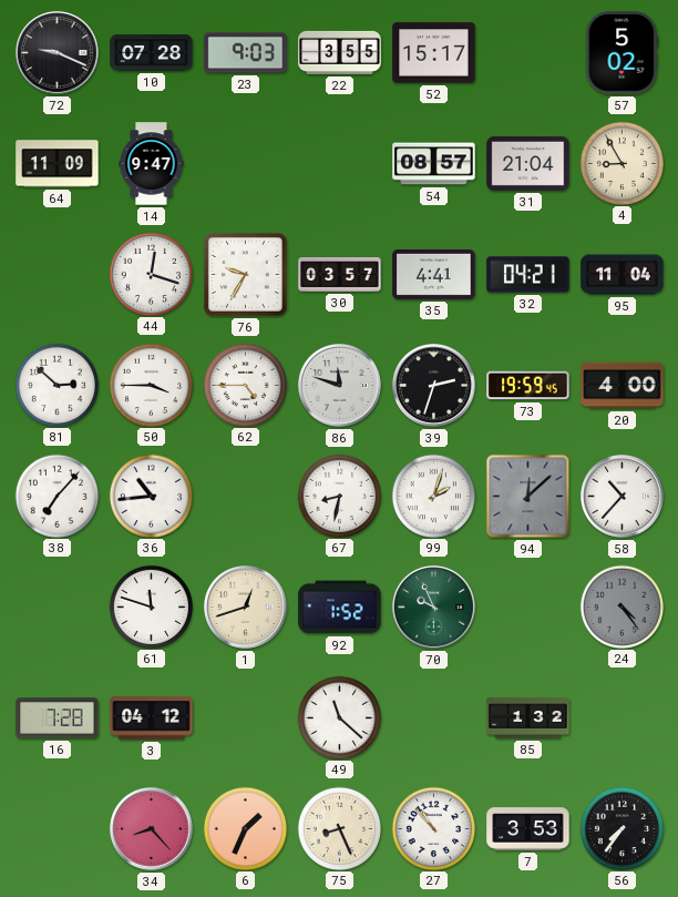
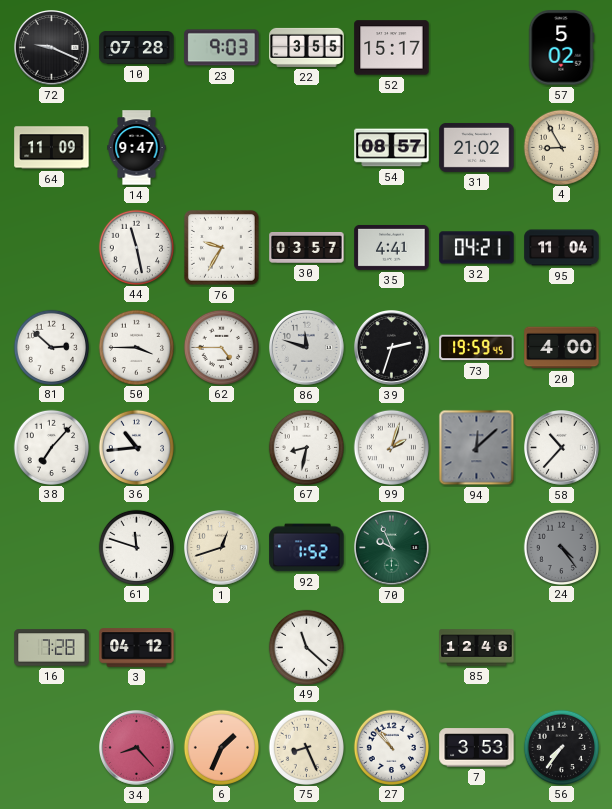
31: 21:04 -> 21:02
44: 12:18 -> 11:28
85: 1:32 -> 12:46
